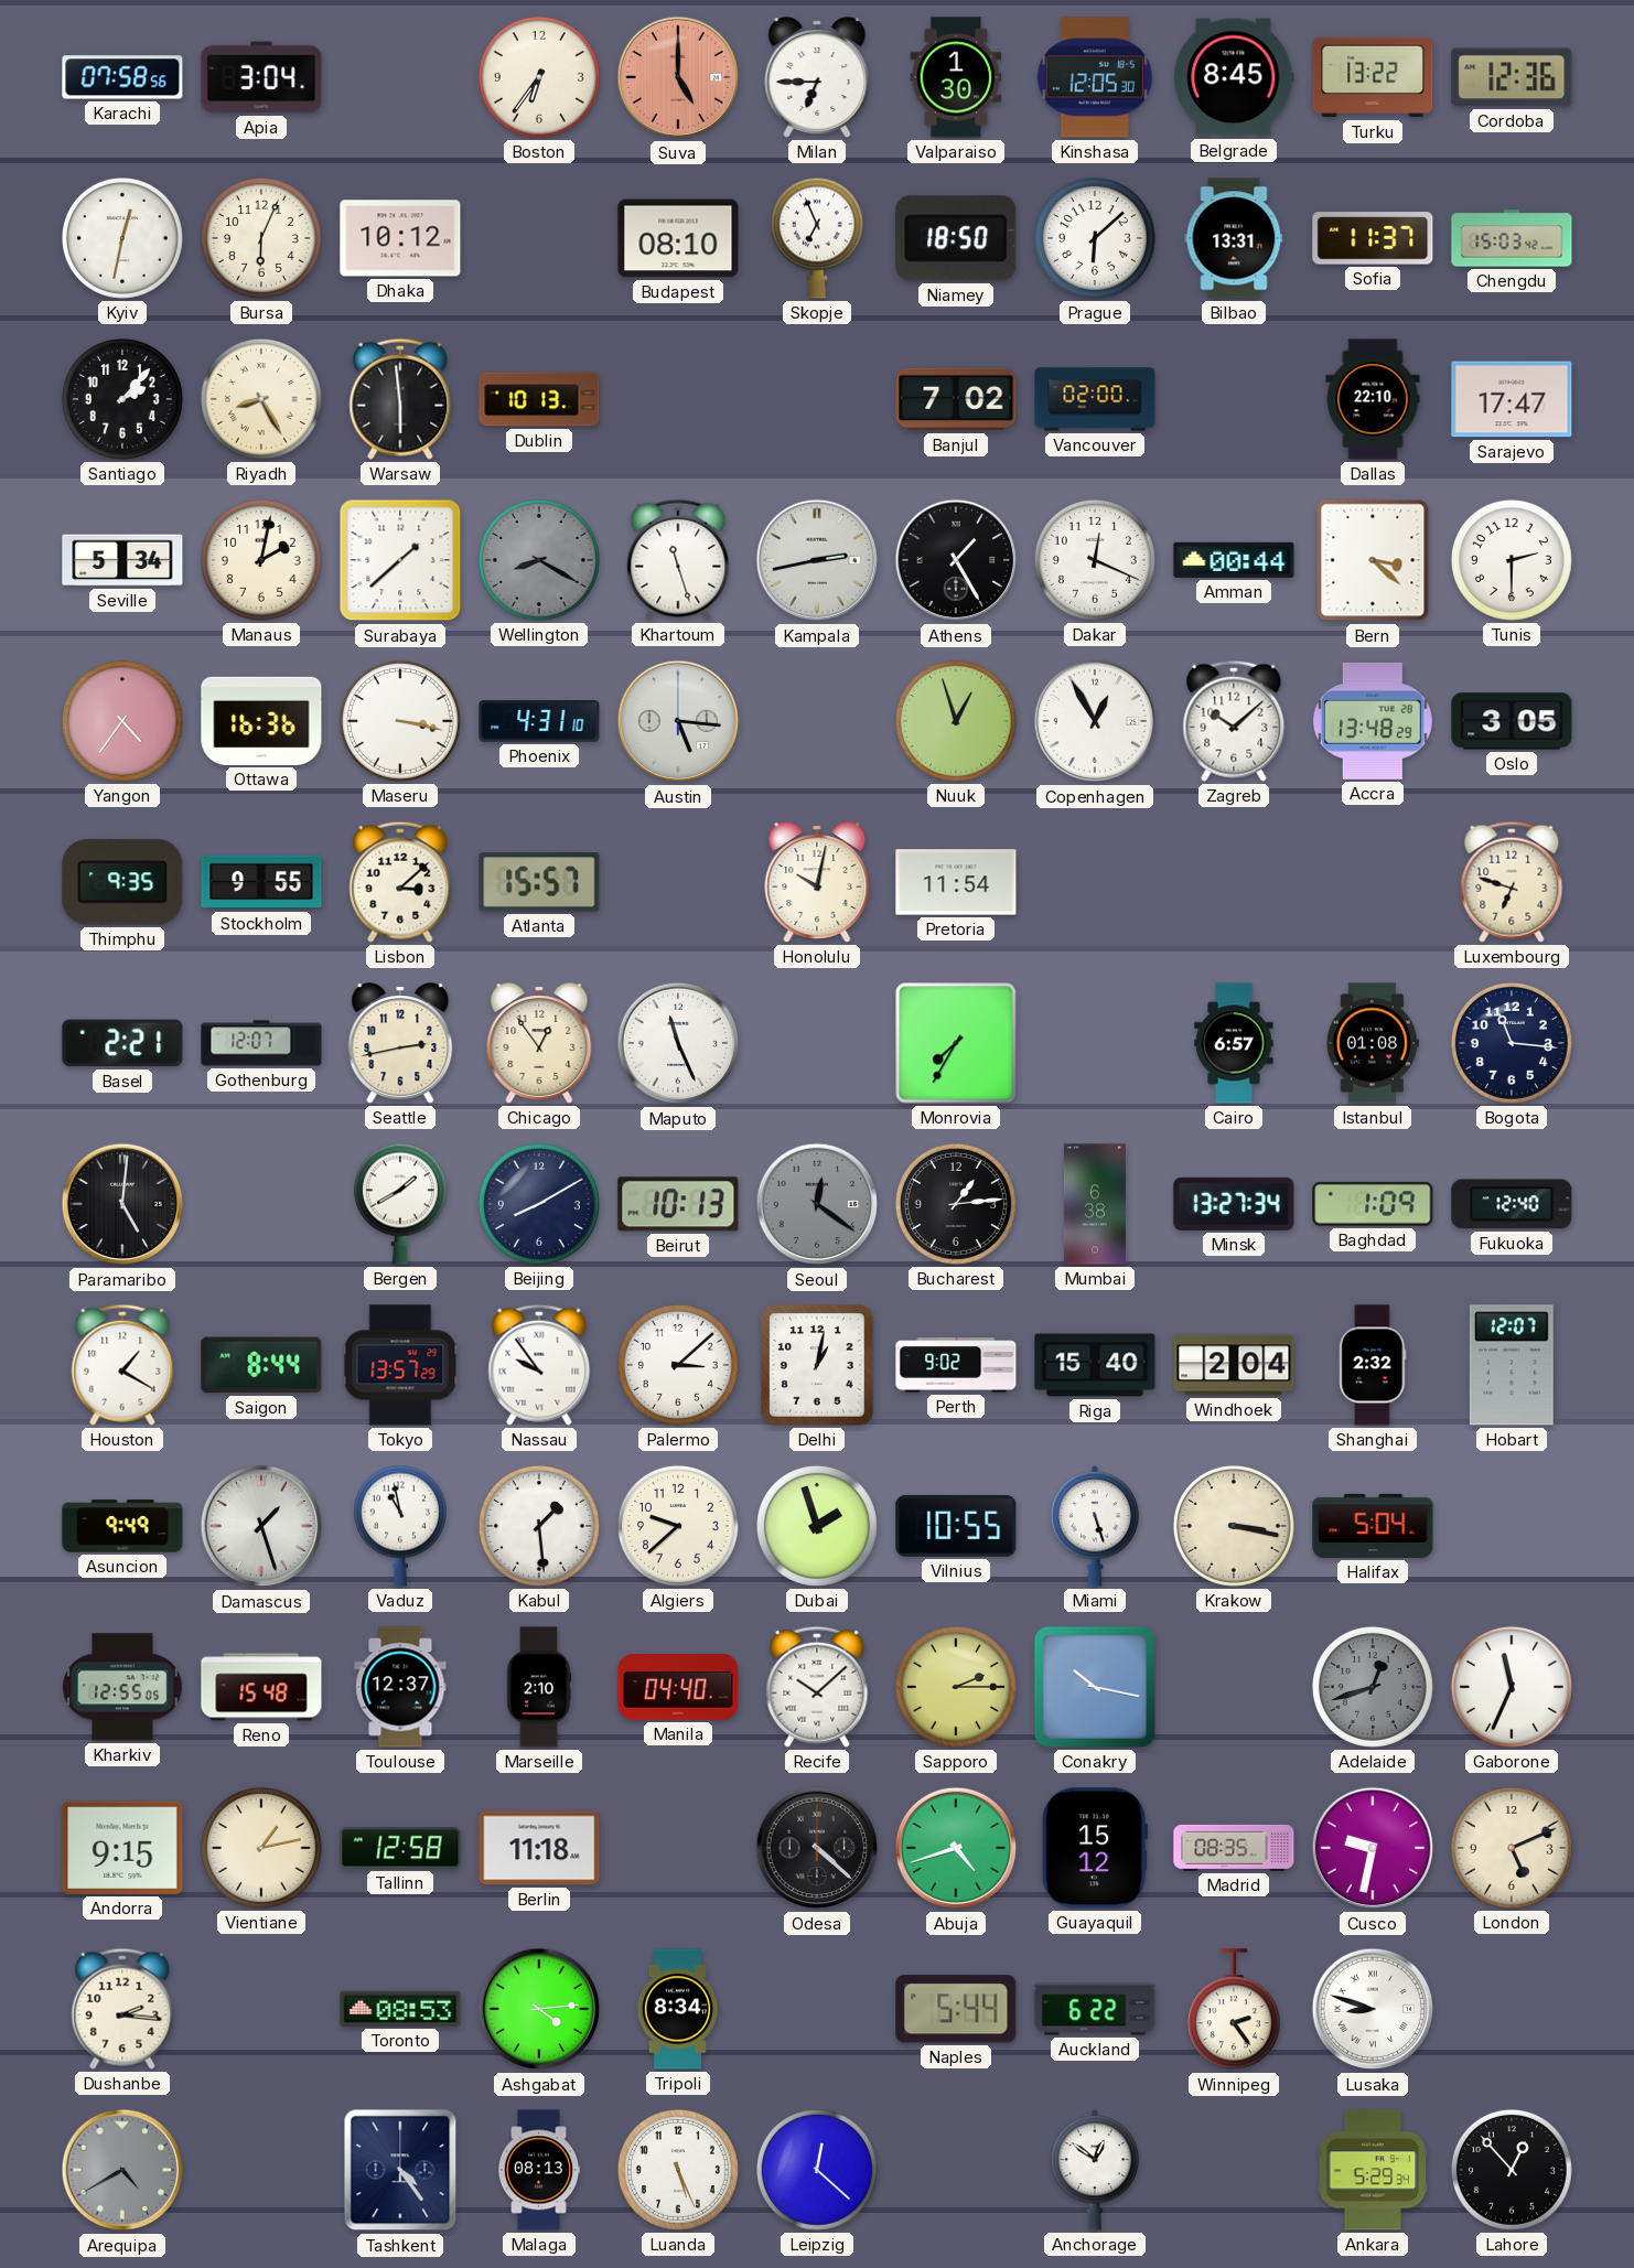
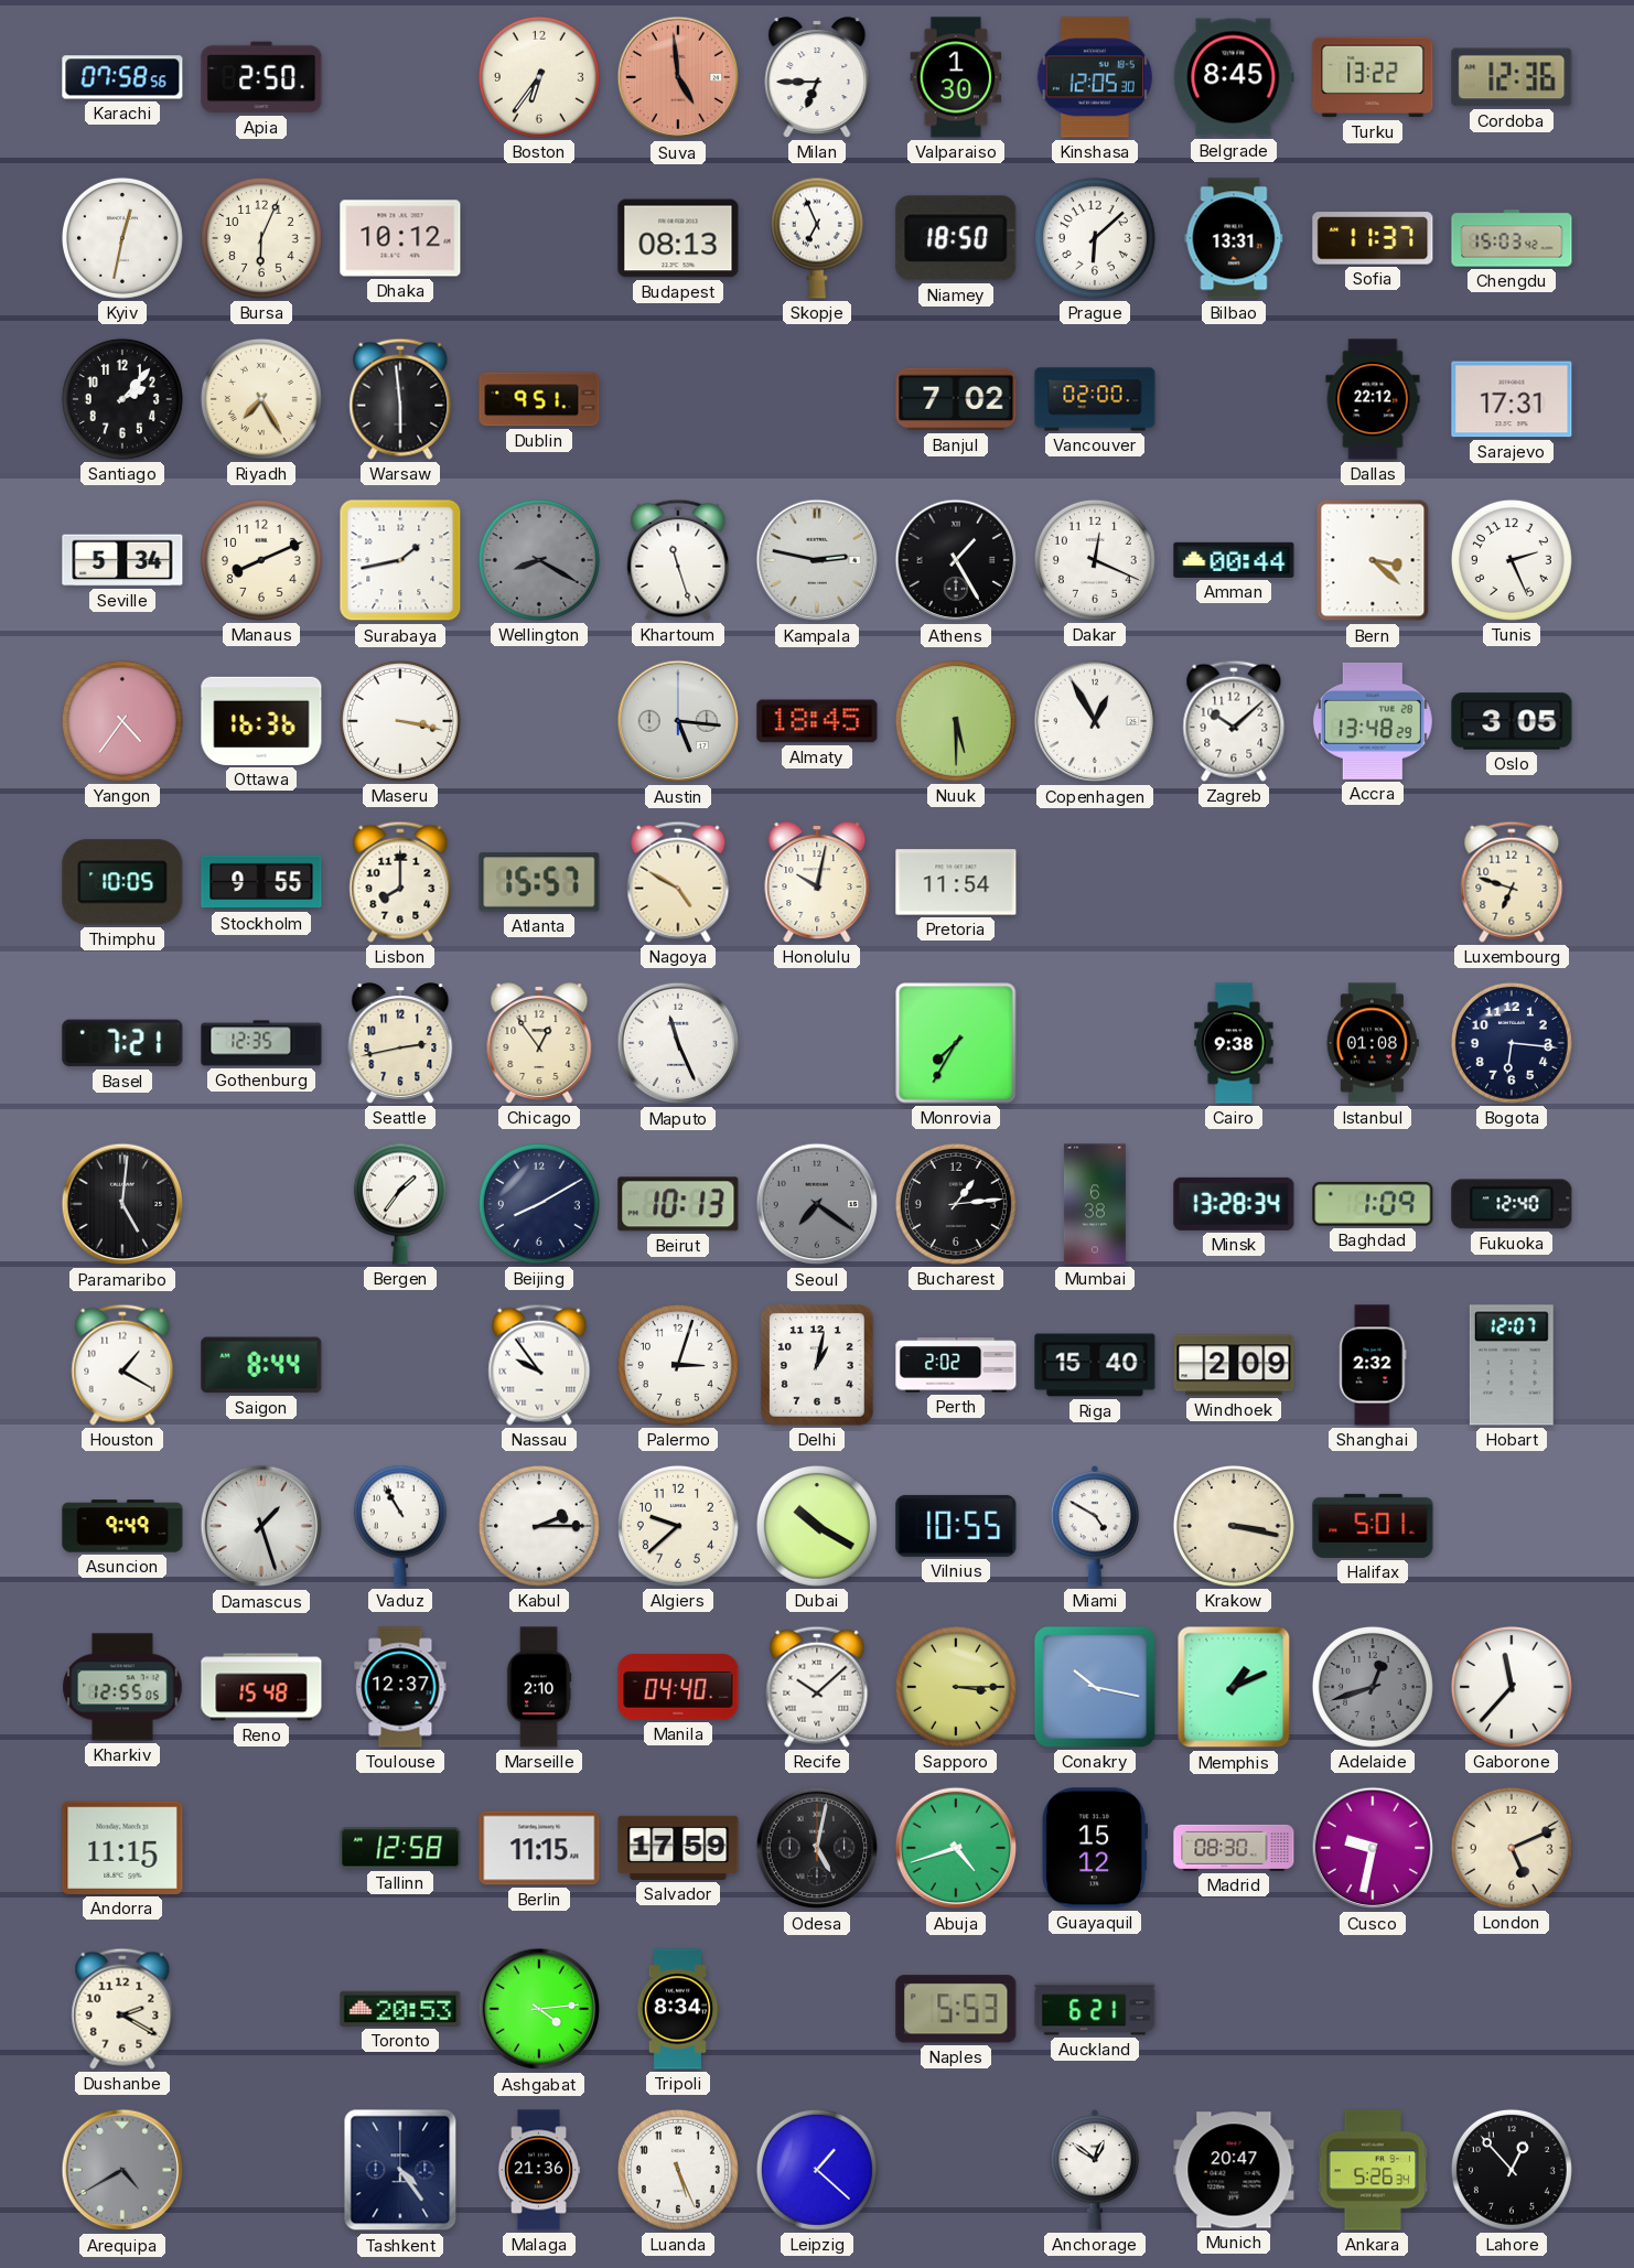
Apia: 3:04 -> 2:50
Suva: 5:00 -> 4:59
Budapest: 08:10 -> 08:13
Riyadh: 8:25 -> 7:25
Dublin: 10:13 -> 9:51
Dallas: 22:10 -> 22:12
Sarajevo: 17:47 -> 17:31
Manaus: 2:02 -> 8:11
Surabaya: 1:38 -> 1:43
Kampala: 2:43 -> 2:47
Tunis: 2:30 -> 2:26
Phoenix: 4:31 -> none
Almaty: none -> 18:45
Nuuk: 12:57 -> 5:30
Thimphu: 9:35 -> 10:05
Lisbon: 3:08 -> 8:00
Nagoya: none -> 4:50
Basel: 2:21 -> 7:21
Gothenburg: 12:07 -> 12:35
Cairo: 6:57 -> 9:38
Bogota: 11:16 -> 6:16
Bergen: 1:40 -> 1:36
Seoul: 12:21 -> 7:21
Minsk: 13:27 -> 13:28
Tokyo: 13:57 -> none
Palermo: 3:08 -> 3:03
Perth: 9:02 -> 2:02
Windhoek: 2:04 -> 2:09
Vaduz: 10:58 -> 10:55
Kabul: 1:29 -> 2:15
Dubai: 1:57 -> 10:20
Miami: 5:27 -> 4:50
Halifax: 5:04 -> 5:01
Sapporo: 2:15 -> 3:15
Memphis: none -> 1:11
Gaborone: 11:34 -> 11:37
Andorra: 9:15 -> 11:15
Vientiane: 1:13 -> none
Berlin: 11:18 -> 11:15
Salvador: none -> 17:59
Odesa: 4:22 -> 5:02
Madrid: 08:35 -> 08:30
Dushanbe: 2:16 -> 2:20
Toronto: 08:53 -> 20:53
Naples: 5:44 -> 5:53
Auckland: 6:22 -> 6:21
Winnipeg: 2:24 -> none
Lusaka: 8:48 -> none
Malaga: 08:13 -> 21:36
Leipzig: 12:22 -> 1:22
Munich: none -> 20:47
Ankara: 5:29 -> 5:26
